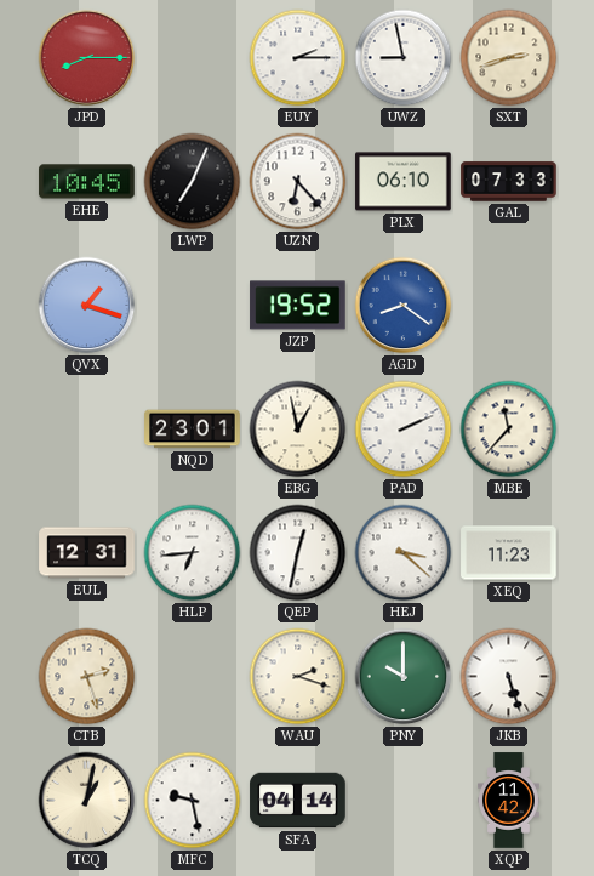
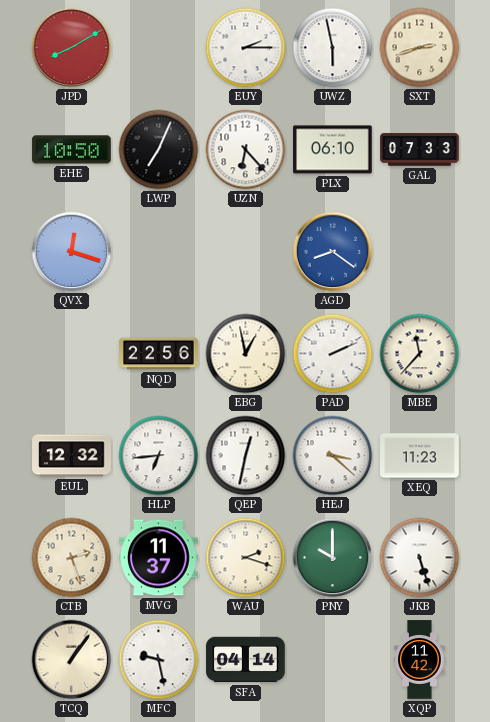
JPD: 8:15 -> 8:10
UWZ: 8:58 -> 5:58
EHE: 10:45 -> 10:50
QVX: 1:18 -> 12:18
JZP: 19:52 -> none
NQD: 23:01 -> 22:56
EUL: 12:31 -> 12:32
MVG: none -> 11:37
TCQ: 1:02 -> 1:06
